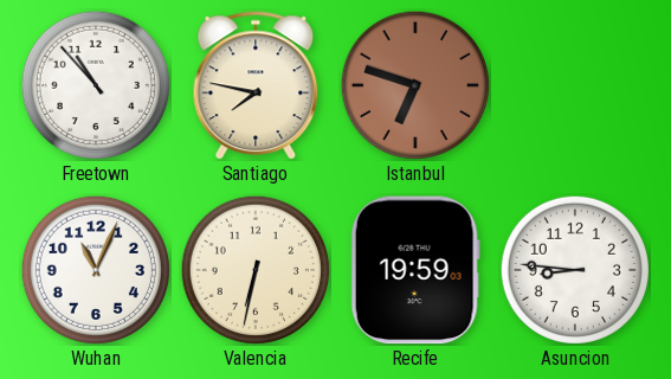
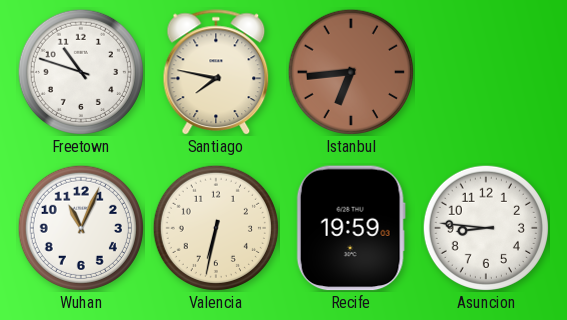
Freetown: 10:53 -> 10:48
Istanbul: 6:48 -> 6:44
